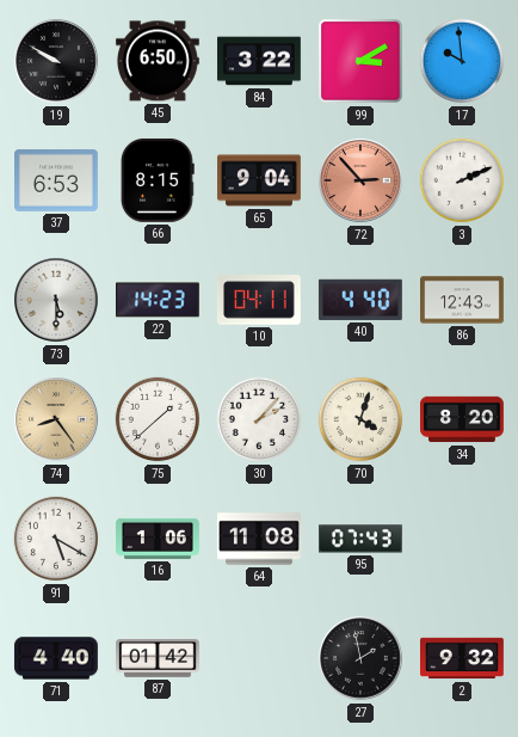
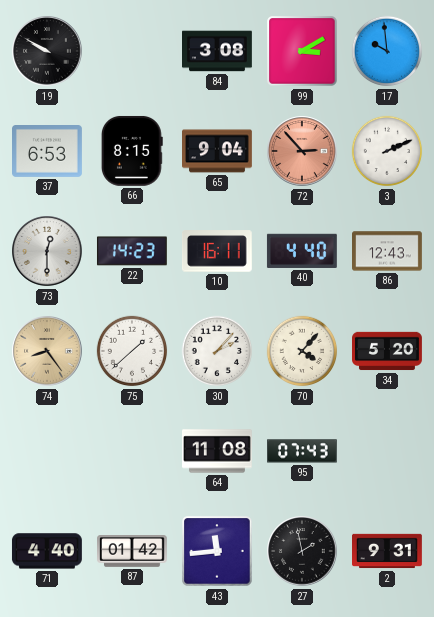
45: 6:50 -> none
84: 3:22 -> 3:08
73: 5:30 -> 12:30
10: 04:11 -> 16:11
70: 4:03 -> 4:07
34: 8:20 -> 5:20
91: 5:20 -> none
16: 1:06 -> none
43: none -> 11:44
2: 9:32 -> 9:31
